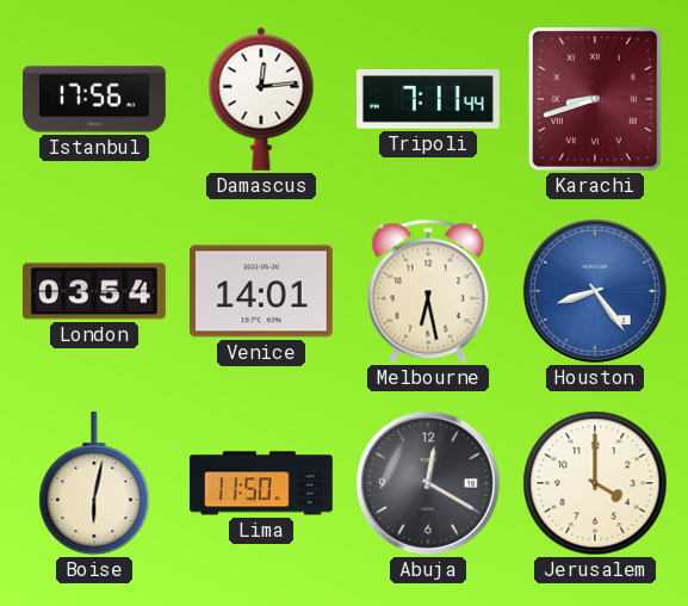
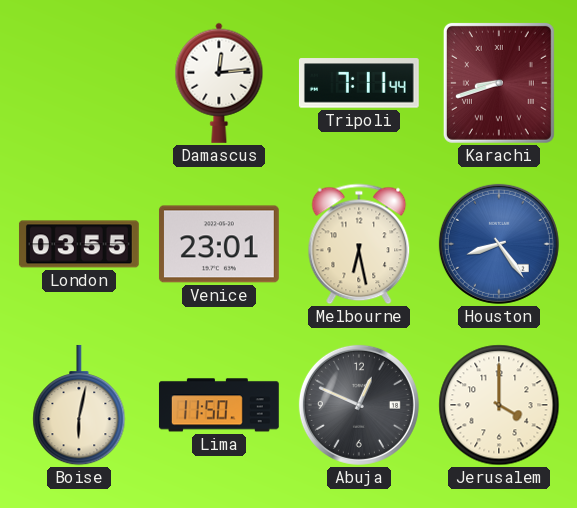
Istanbul: 17:56 -> none
London: 03:54 -> 03:55
Venice: 14:01 -> 23:01
Abuja: 12:20 -> 12:49
